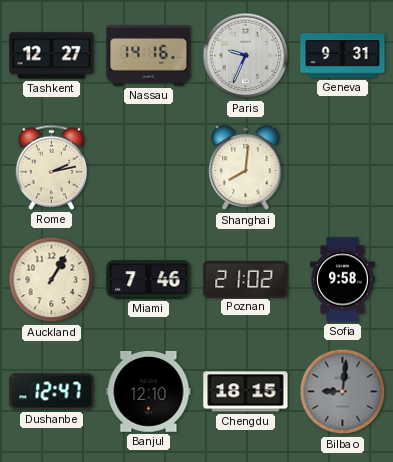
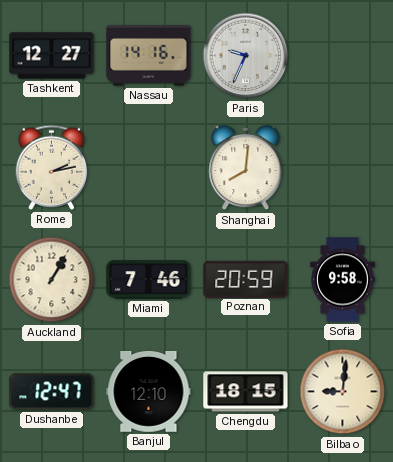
Geneva: 9:31 -> none
Poznan: 21:02 -> 20:59
Bilbao dial: grey -> cream
